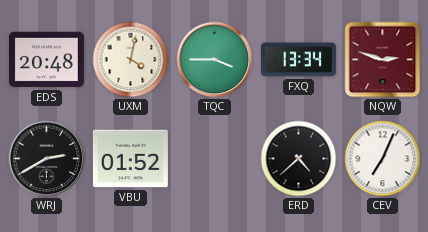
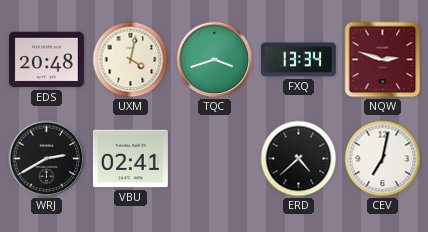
TQC: 3:45 -> 3:42
VBU: 01:52 -> 02:41
CEV: 7:04 -> 7:02
